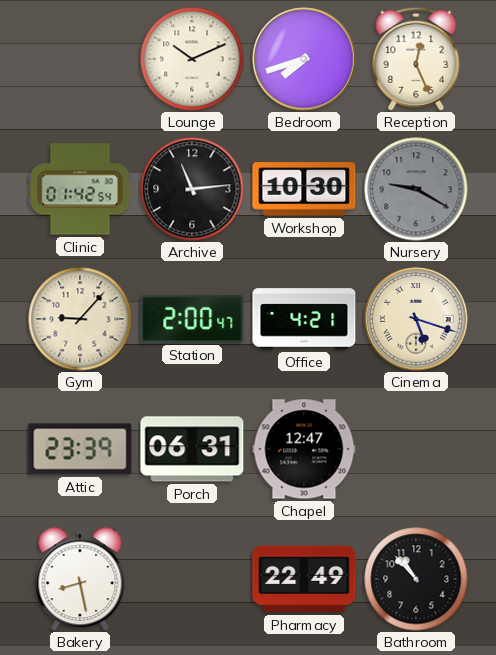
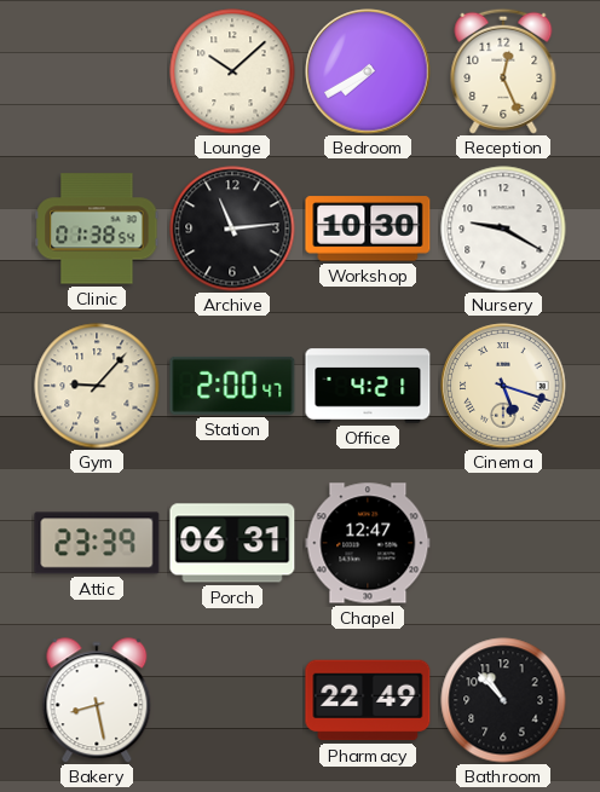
Lounge: 10:11 -> 10:08
Bedroom: 7:42 -> 7:40
Clinic: 01:42 -> 01:38
Nursery dial: grey -> white
